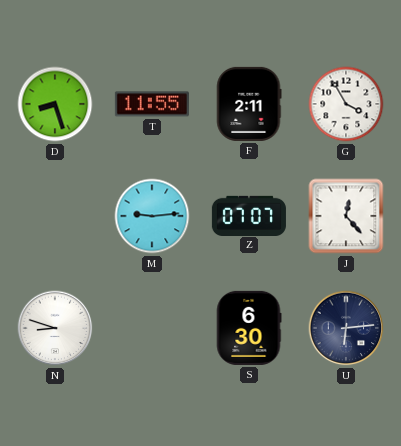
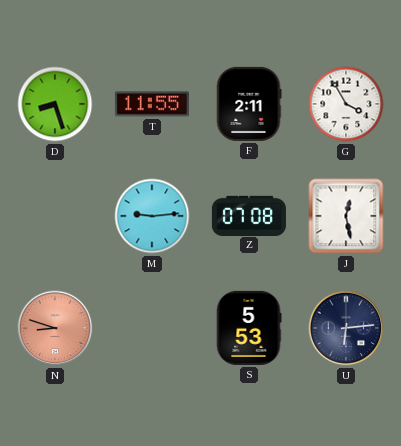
Z: 07:07 -> 07:08
J: 12:23 -> 12:28
N dial: white -> salmon
S: 6:30 -> 5:53
